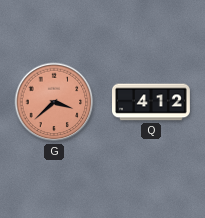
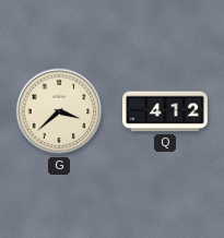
G dial: salmon -> cream
